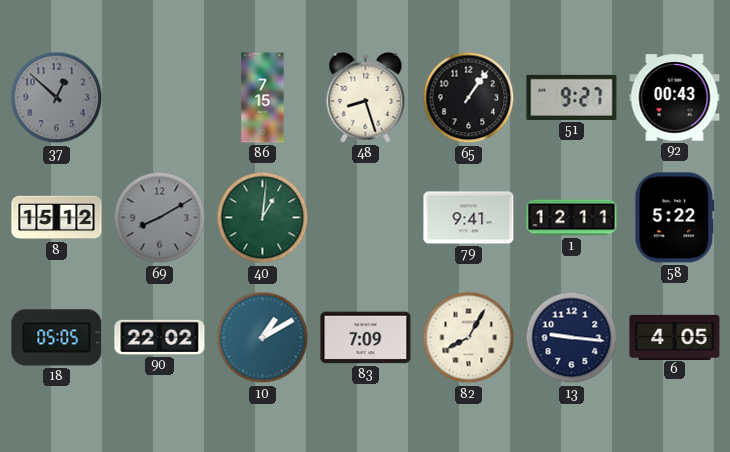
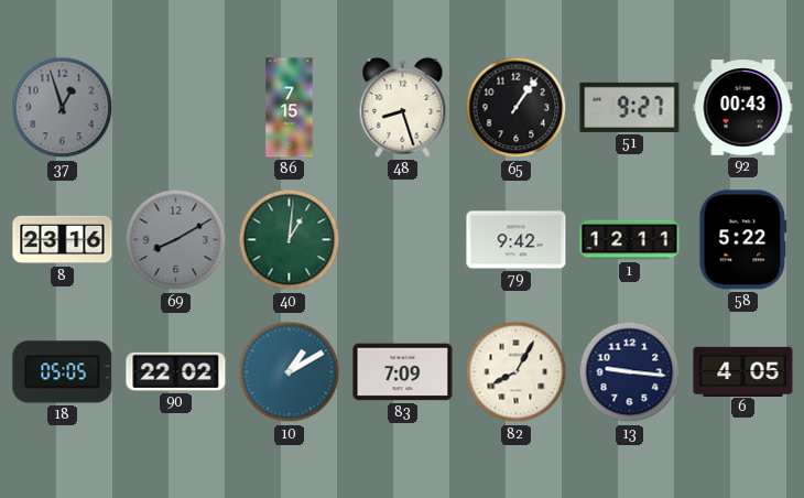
37: 12:52 -> 12:57
8: 15:12 -> 23:16
79: 9:41 -> 9:42
